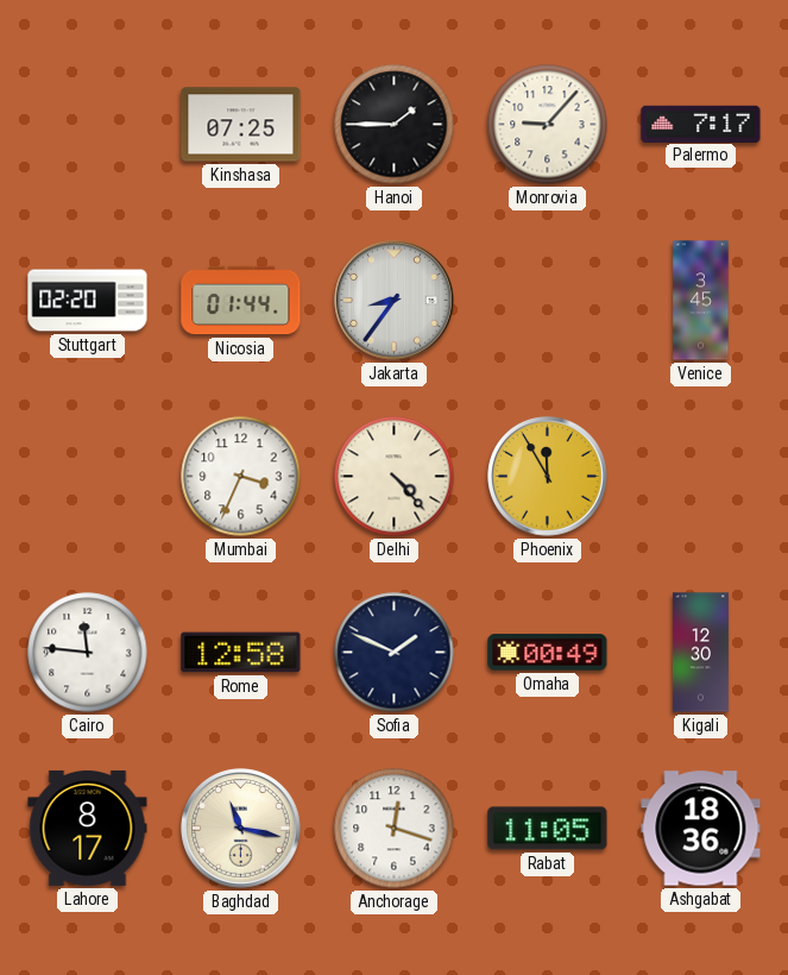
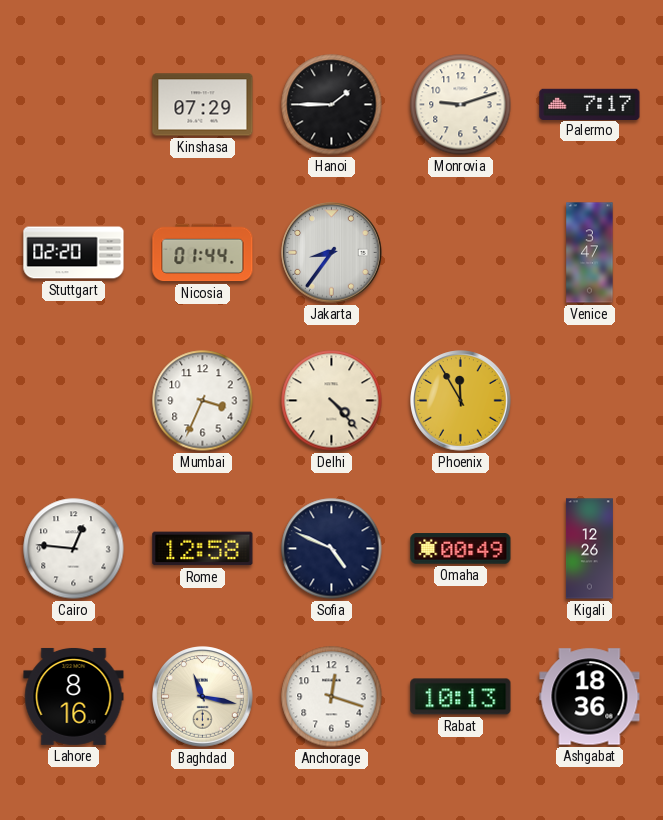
Kinshasa: 07:25 -> 07:29
Monrovia: 9:07 -> 9:12
Venice: 3:45 -> 3:47
Cairo: 11:46 -> 12:46
Sofia: 1:49 -> 4:49
Kigali: 12:30 -> 12:26
Lahore: 8:17 -> 8:16
Rabat: 11:05 -> 10:13
